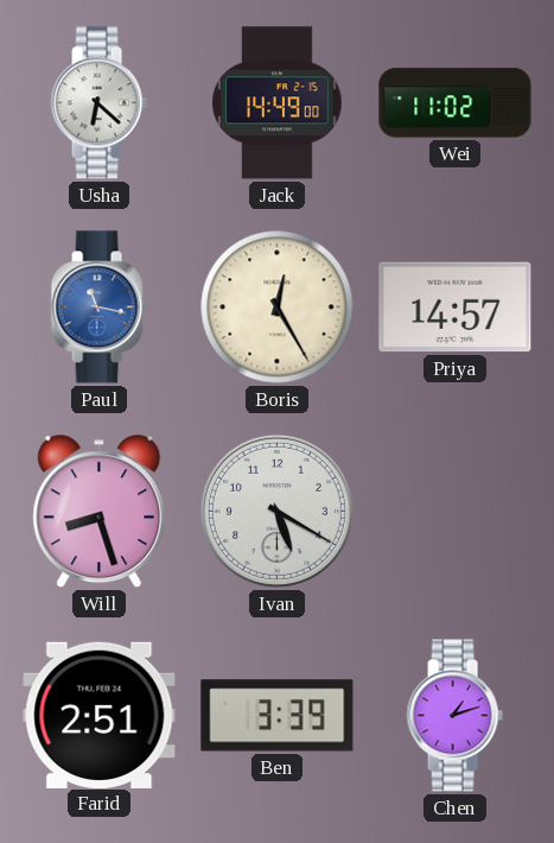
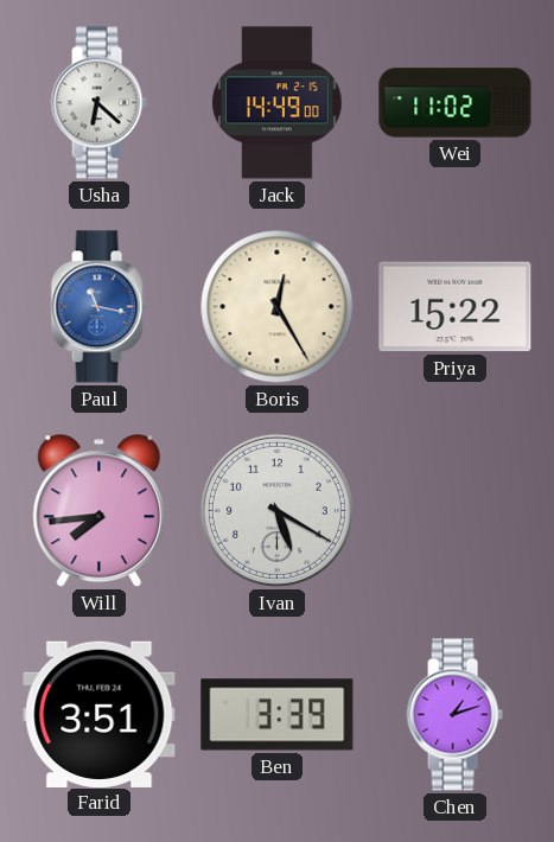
Priya: 14:57 -> 15:22
Will: 8:27 -> 7:44
Farid: 2:51 -> 3:51
